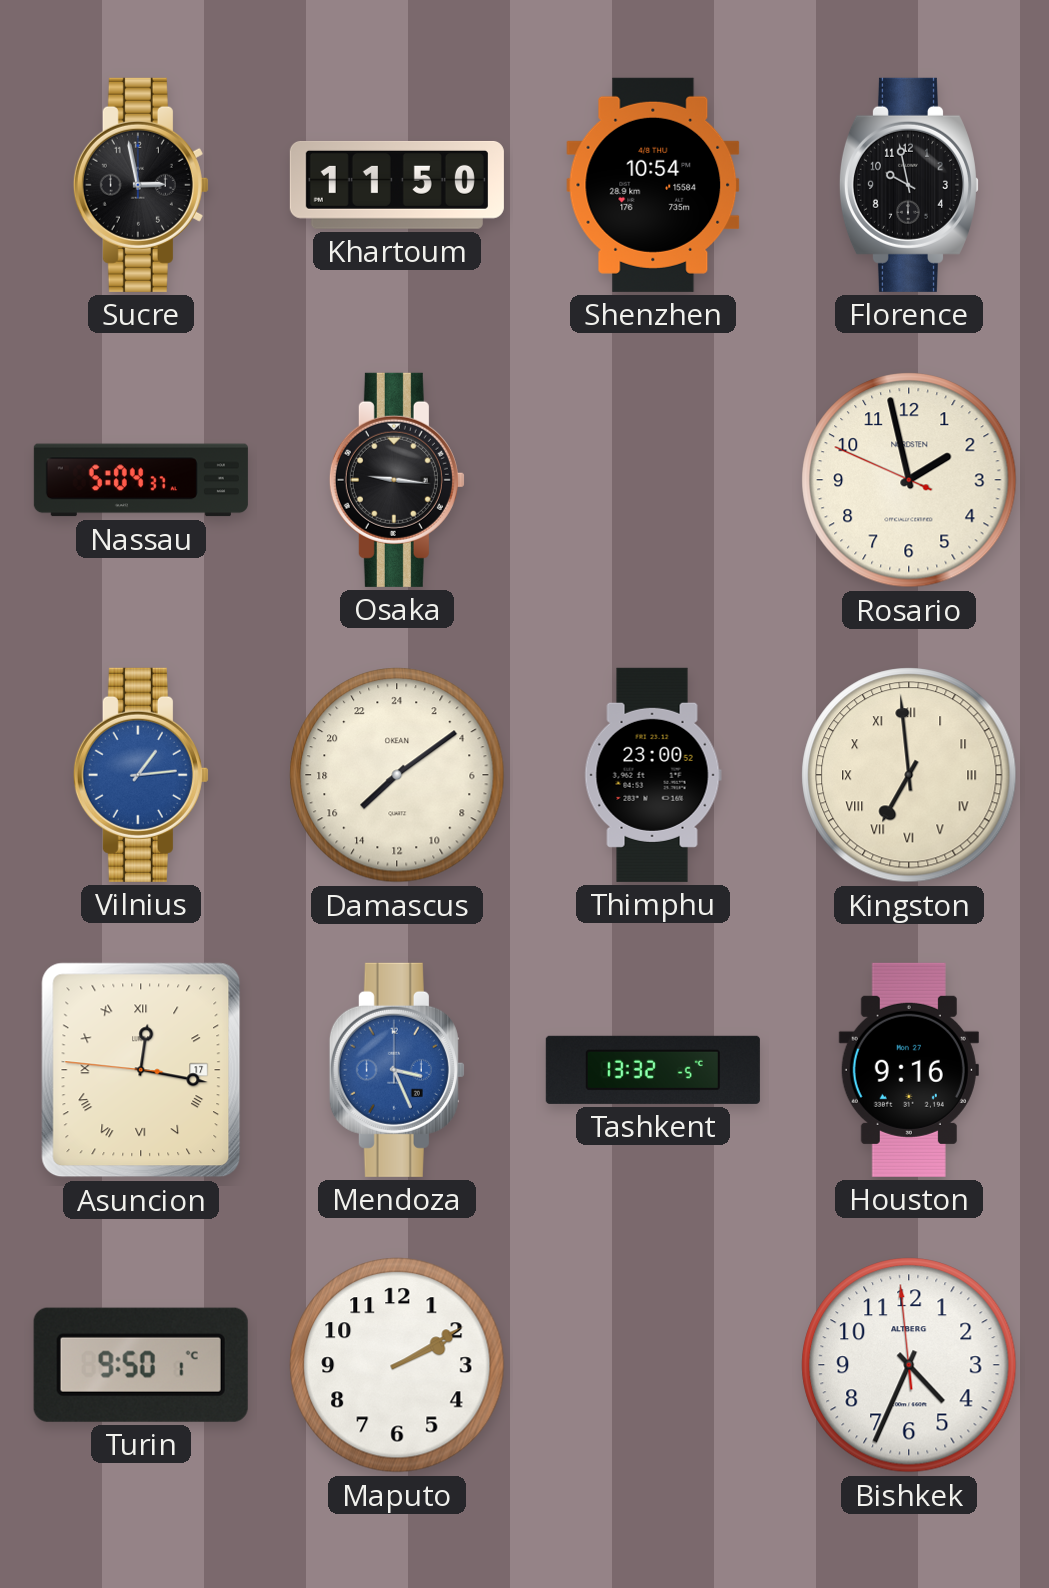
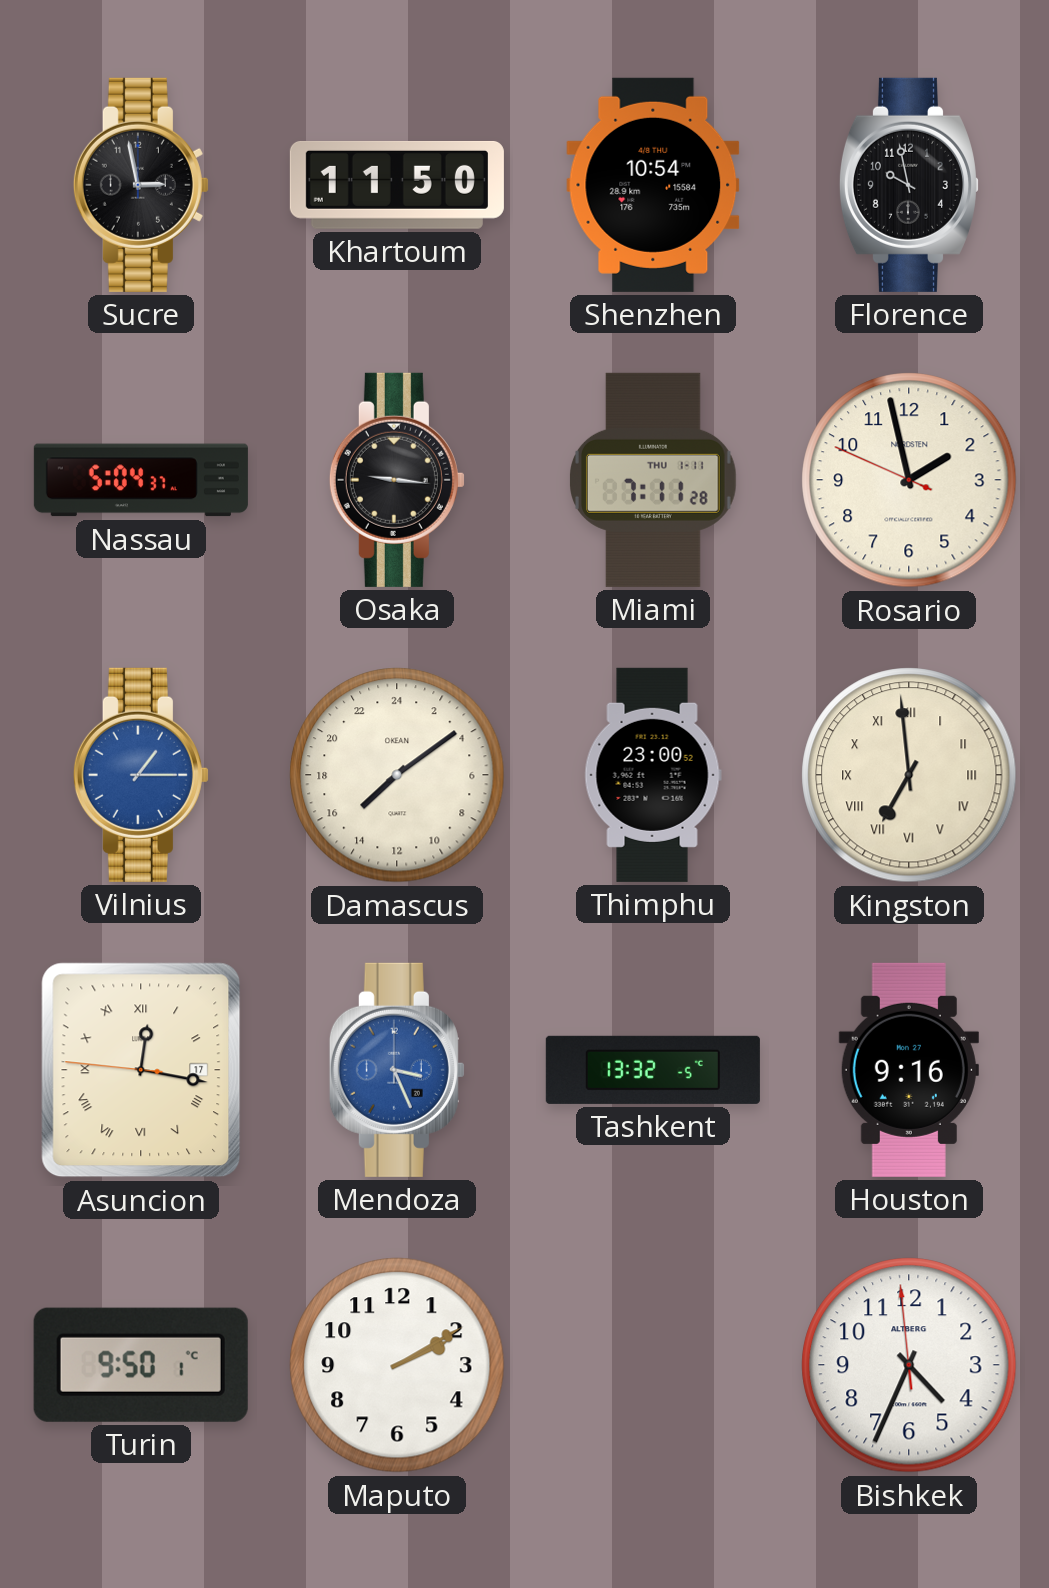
Miami: none -> 7:11
Vilnius: 1:14 -> 1:15
